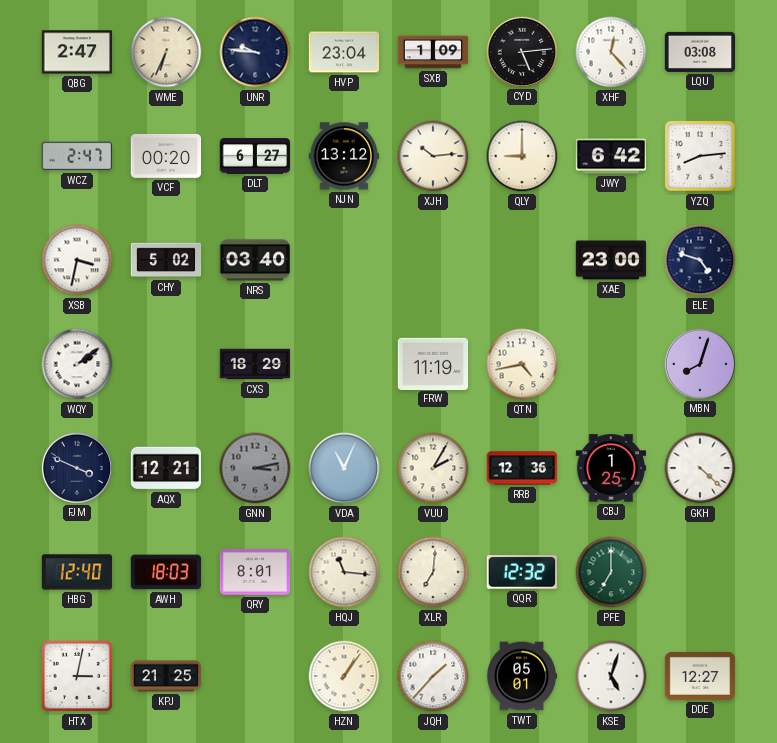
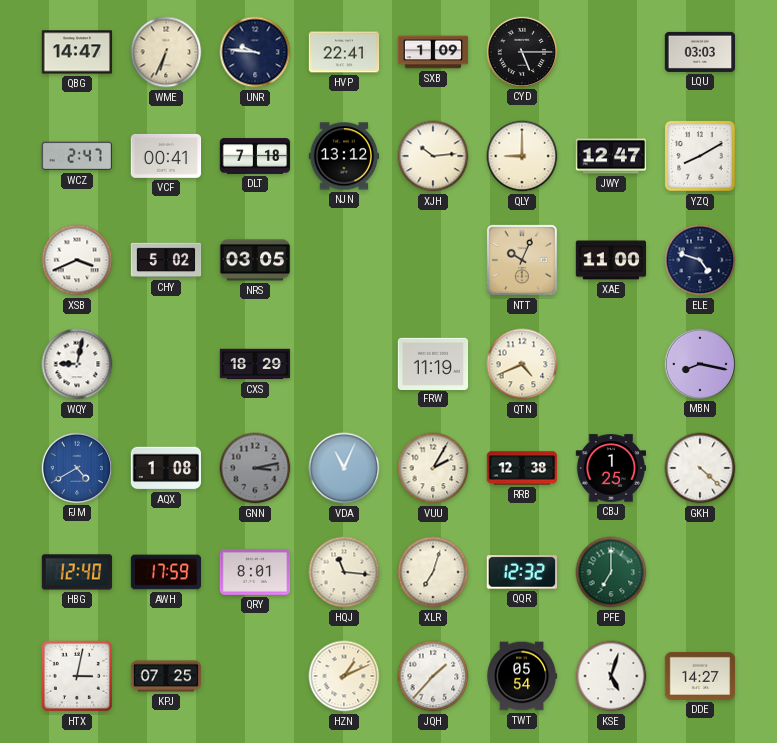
QBG: 2:47 -> 14:47
HVP: 23:04 -> 22:41
CYD: 5:14 -> 5:15
XHF: 12:23 -> none
LQU: 03:08 -> 03:03
VCF: 00:20 -> 00:41
DLT: 6:27 -> 7:18
JWY: 6:42 -> 12:47
YZQ: 8:14 -> 8:10
XSB: 3:32 -> 3:41
NRS: 03:40 -> 03:05
NTT: none -> 10:04
XAE: 23:00 -> 11:00
WQY: 2:09 -> 9:02
QTN: 4:43 -> 4:41
MBN: 8:03 -> 8:17
FJM: 3:49 -> 4:40
FJM dial: navy -> blue
AQX: 12:21 -> 1:08
RRB: 12:36 -> 12:38
AWH: 18:03 -> 17:59
XLR: 7:01 -> 7:03
KPJ: 21:25 -> 07:25
HZN: 1:06 -> 1:11
TWT: 05:01 -> 05:54
DDE: 12:27 -> 14:27
